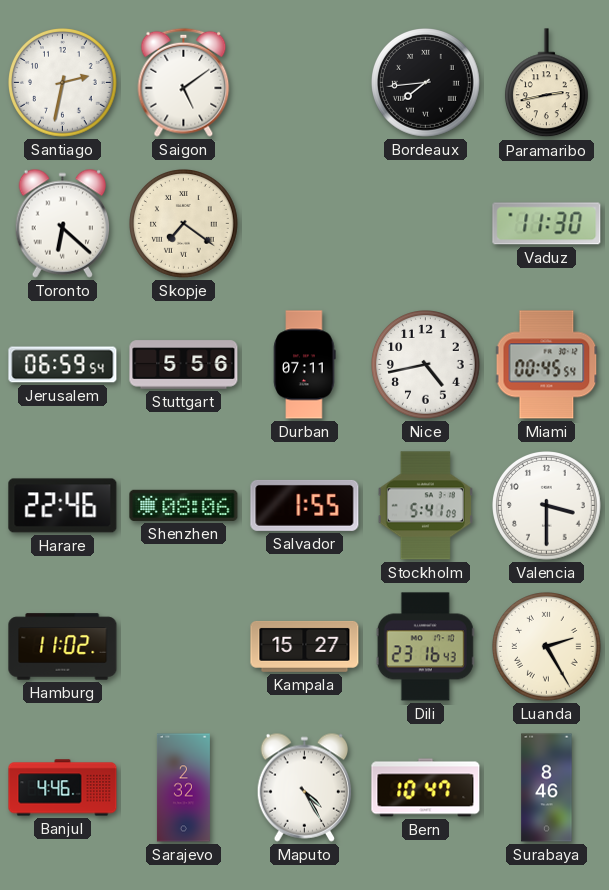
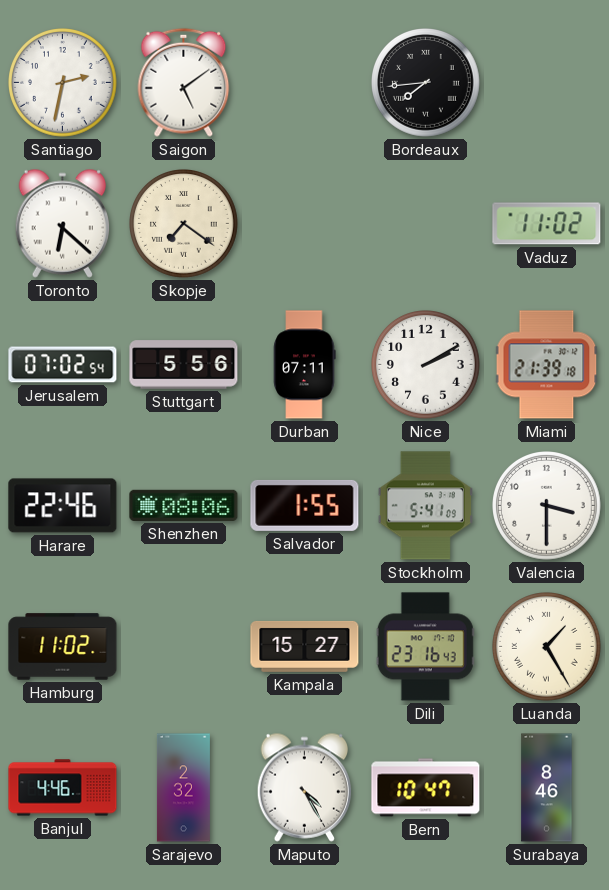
Paramaribo: 2:43 -> none
Vaduz: 11:30 -> 11:02
Jerusalem: 06:59 -> 07:02
Nice: 4:43 -> 2:10
Miami: 00:45 -> 21:39
Luanda: 2:25 -> 1:25
